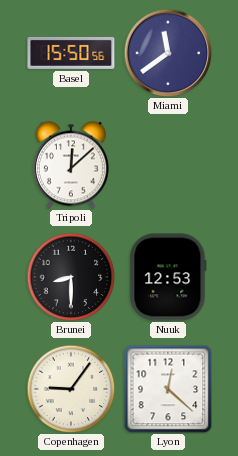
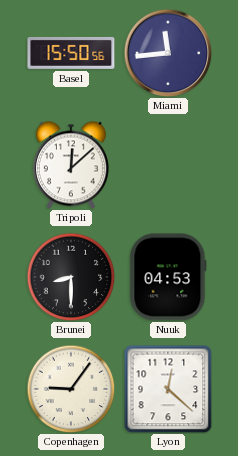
Miami: 11:39 -> 11:44
Nuuk: 12:53 -> 04:53
